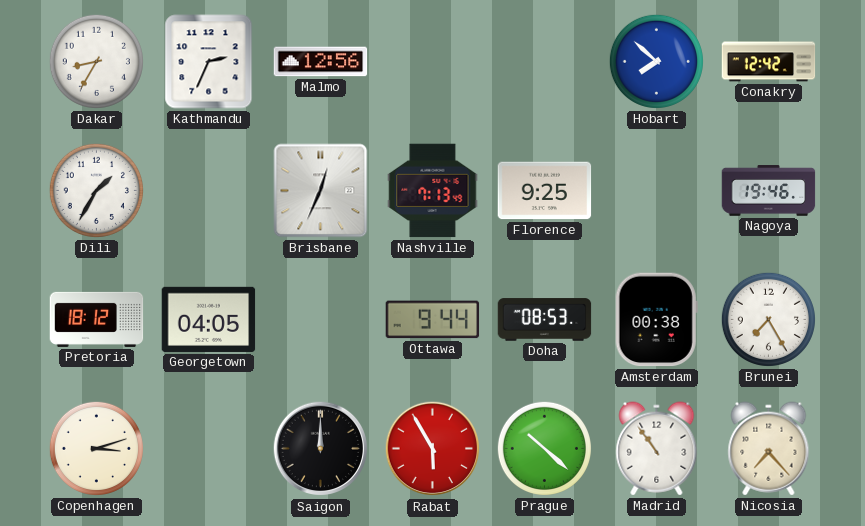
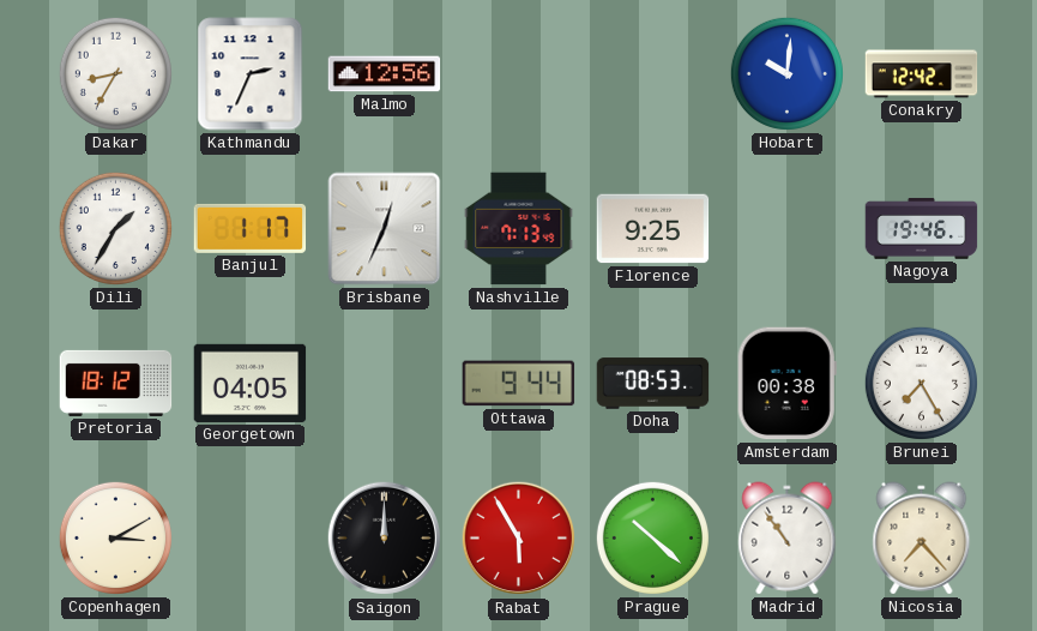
Hobart: 7:52 -> 10:01
Banjul: none -> 1:17
Copenhagen: 3:12 -> 3:10
